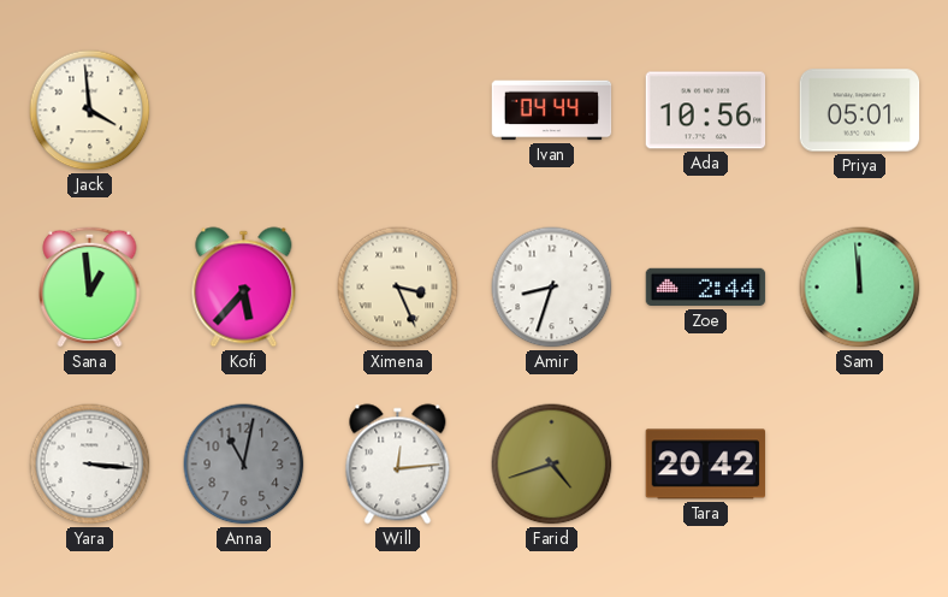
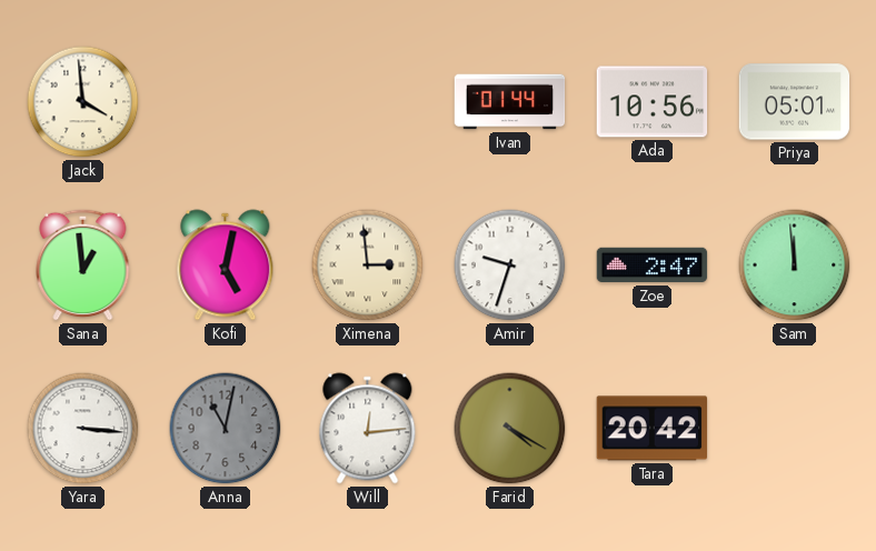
Ivan: 04:44 -> 01:44
Kofi: 5:37 -> 5:02
Ximena: 3:26 -> 2:59
Amir: 8:33 -> 9:33
Zoe: 2:44 -> 2:47
Farid: 4:42 -> 4:20
